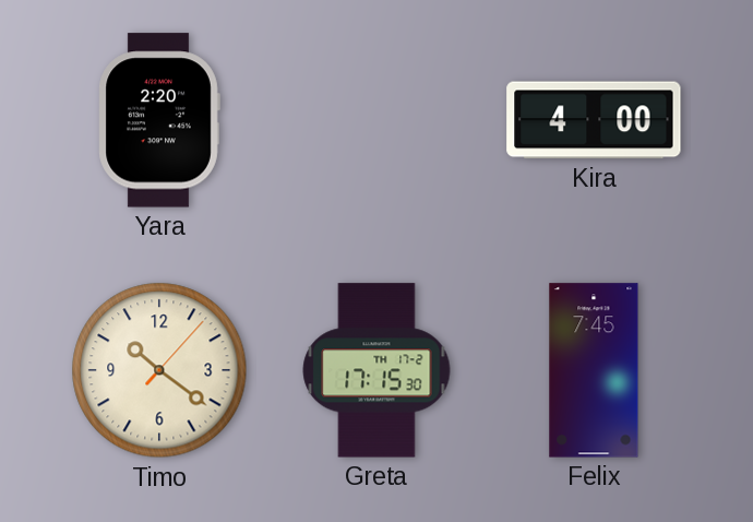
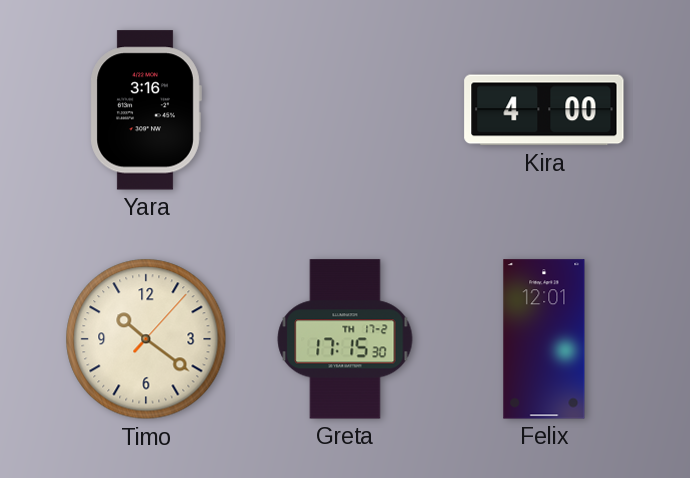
Yara: 2:20 -> 3:16
Felix: 7:45 -> 12:01
